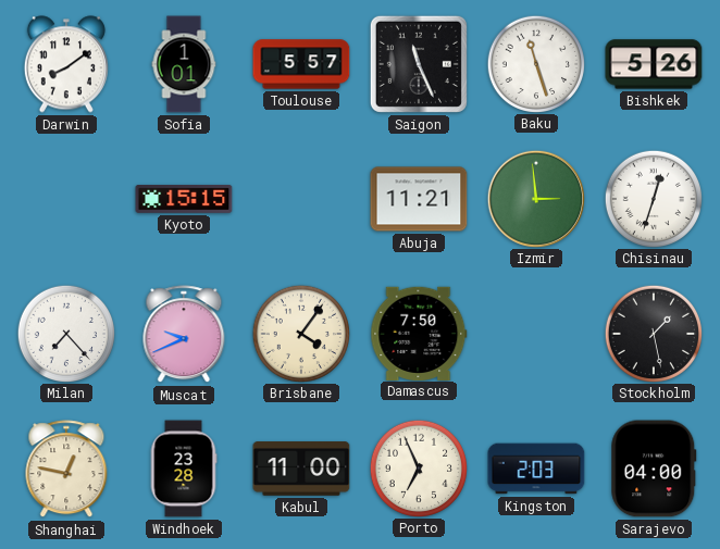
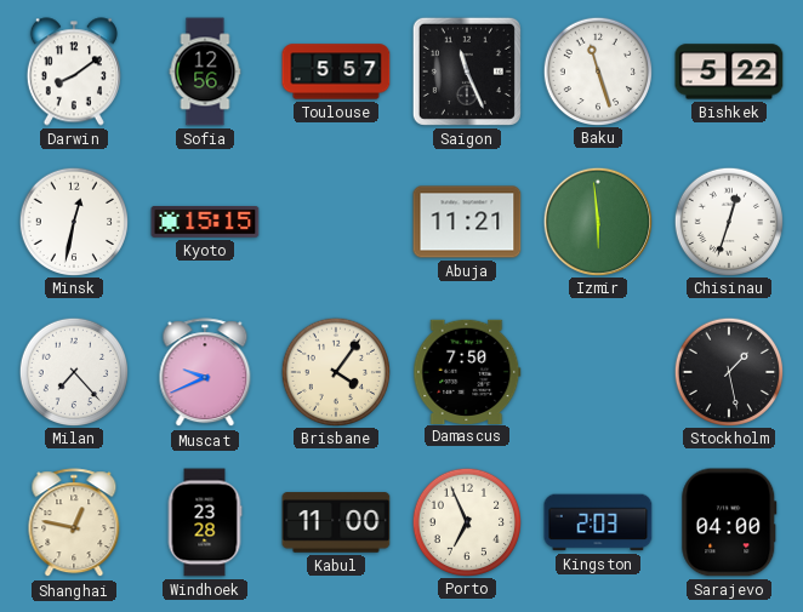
Sofia: 1:01 -> 12:56
Bishkek: 5:26 -> 5:22
Minsk: none -> 12:32
Izmir: 2:59 -> 5:59
